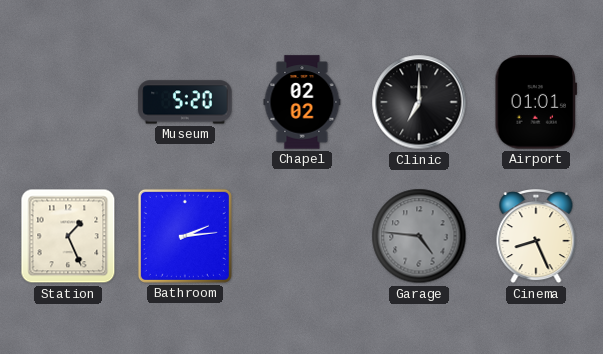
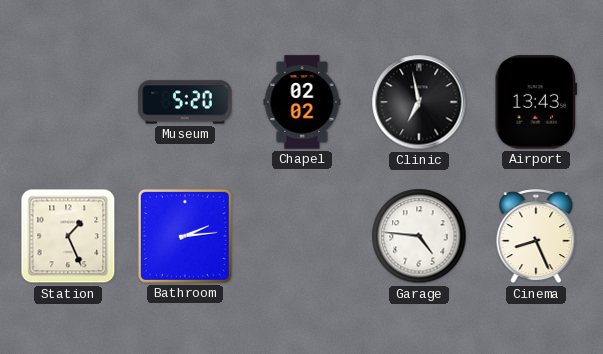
Clinic: 7:00 -> 6:58
Airport: 01:01 -> 13:43
Garage dial: grey -> white
